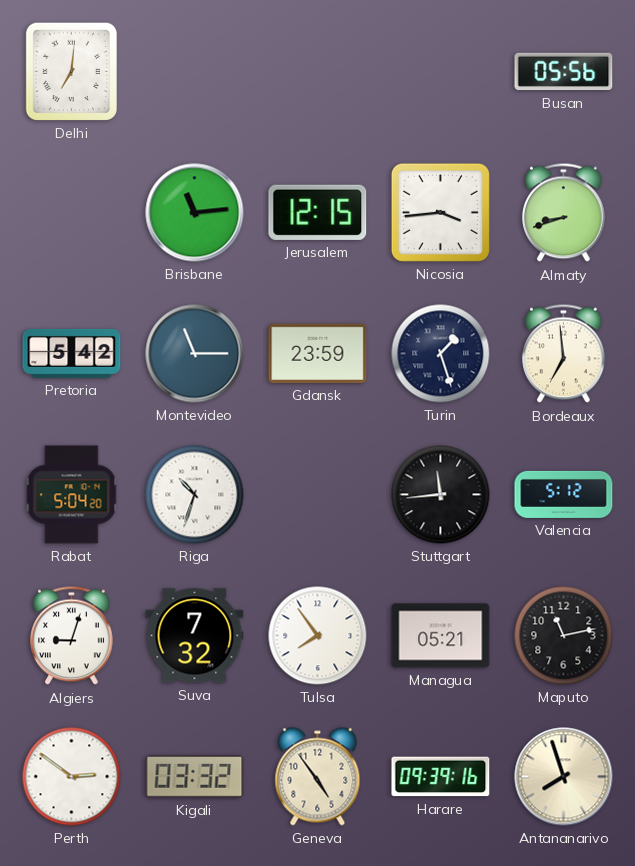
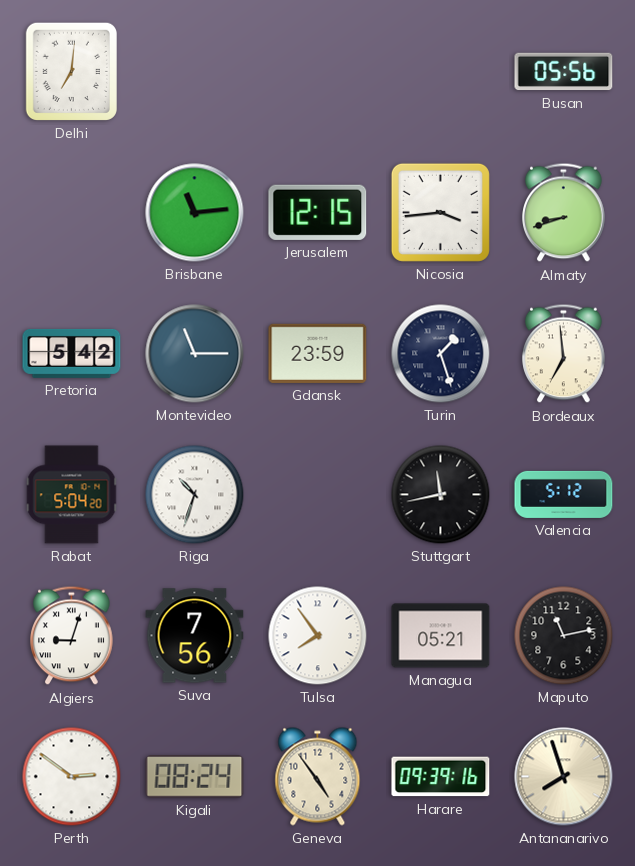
Stuttgart: 11:44 -> 11:43
Suva: 7:32 -> 7:56
Kigali: 03:32 -> 08:24
